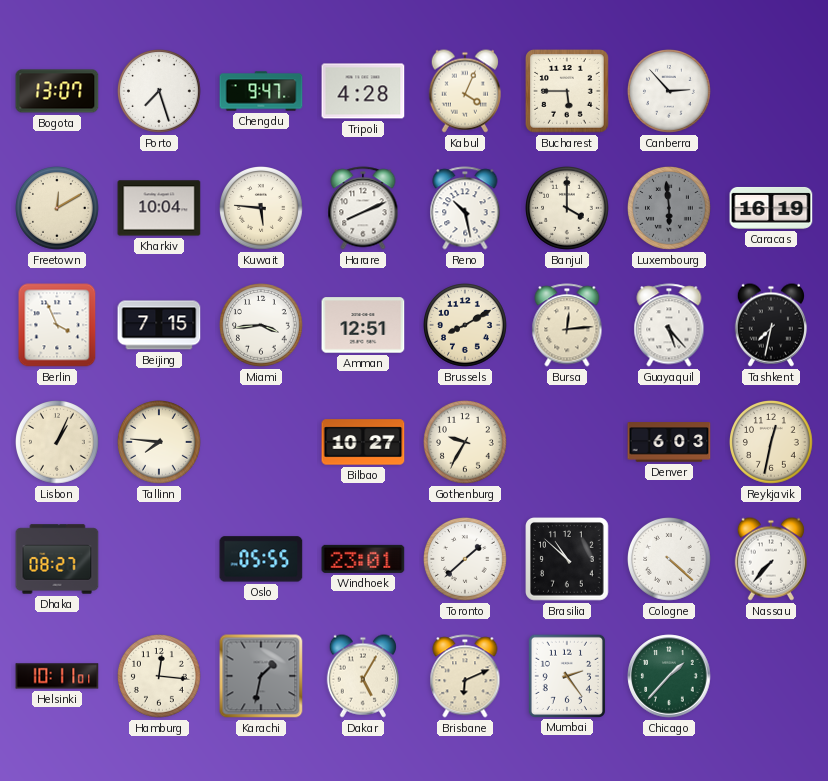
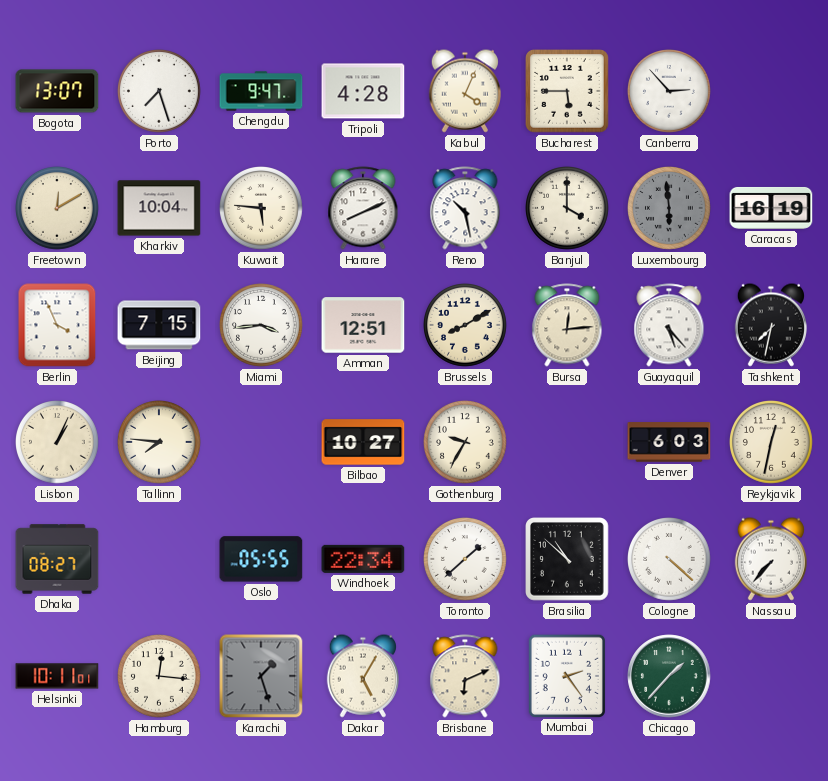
Windhoek: 23:01 -> 22:34
Karachi: 1:32 -> 1:27
